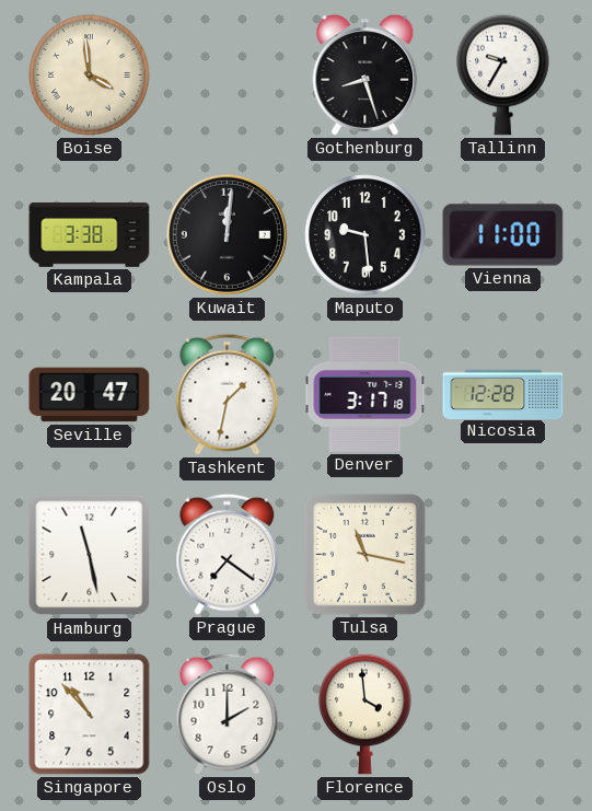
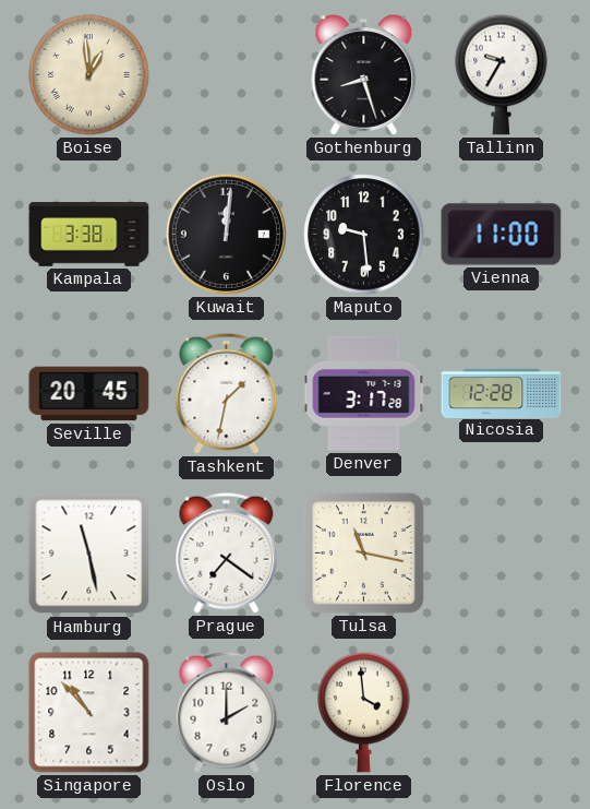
Boise: 3:59 -> 12:59
Seville: 20:47 -> 20:45
Denver: 3:17:18 -> 3:17:28
